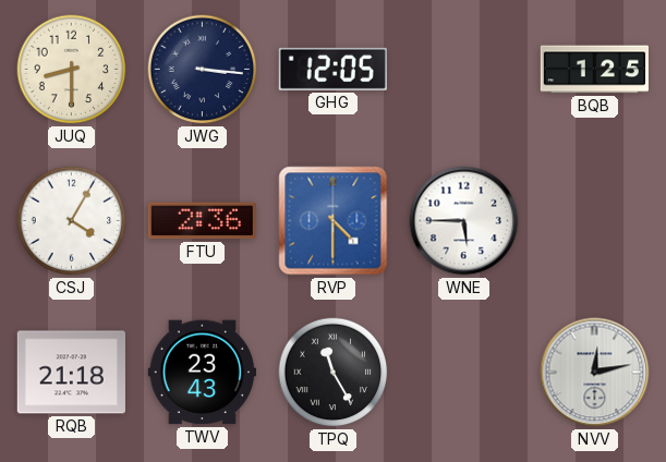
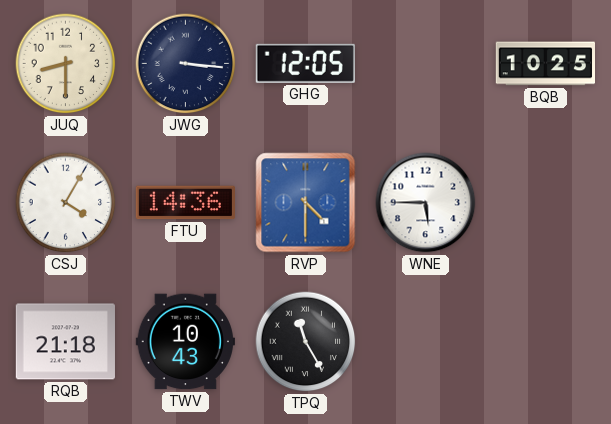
BQB: 1:25 -> 10:25
FTU: 2:36 -> 14:36
TWV: 23:43 -> 10:43
NVV: 12:13 -> none
